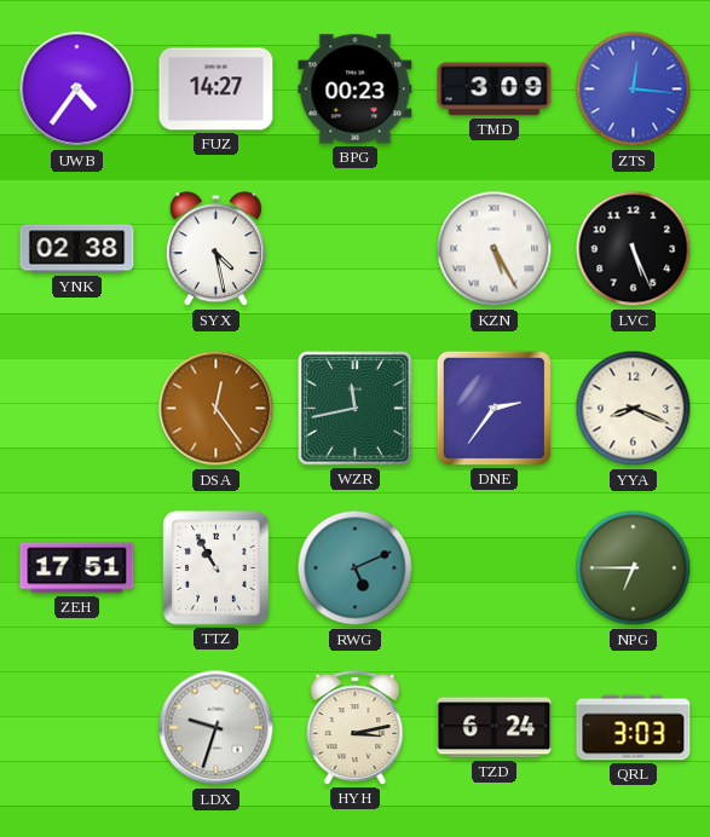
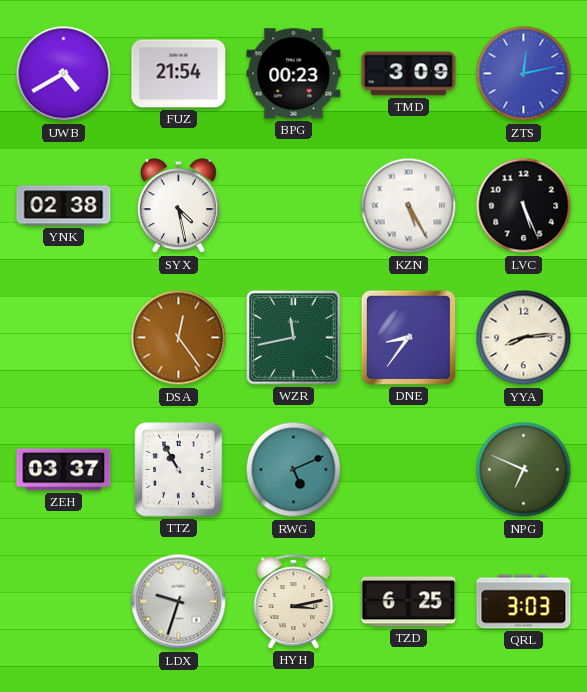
UWB: 4:36 -> 4:40
FUZ: 14:27 -> 21:54
ZTS: 12:16 -> 12:13
DNE: 2:36 -> 8:36
YYA: 8:19 -> 8:14
ZEH: 17:51 -> 03:37
NPG: 6:45 -> 6:49
TZD: 6:24 -> 6:25
